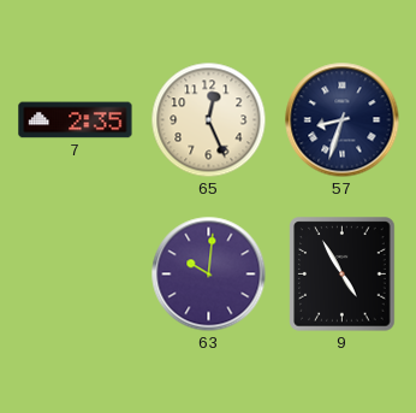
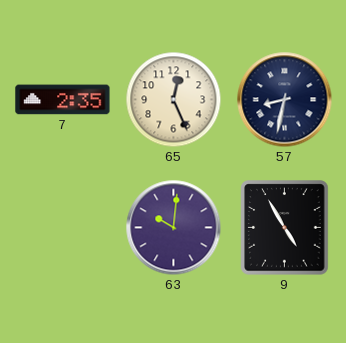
57: 8:33 -> 8:32
